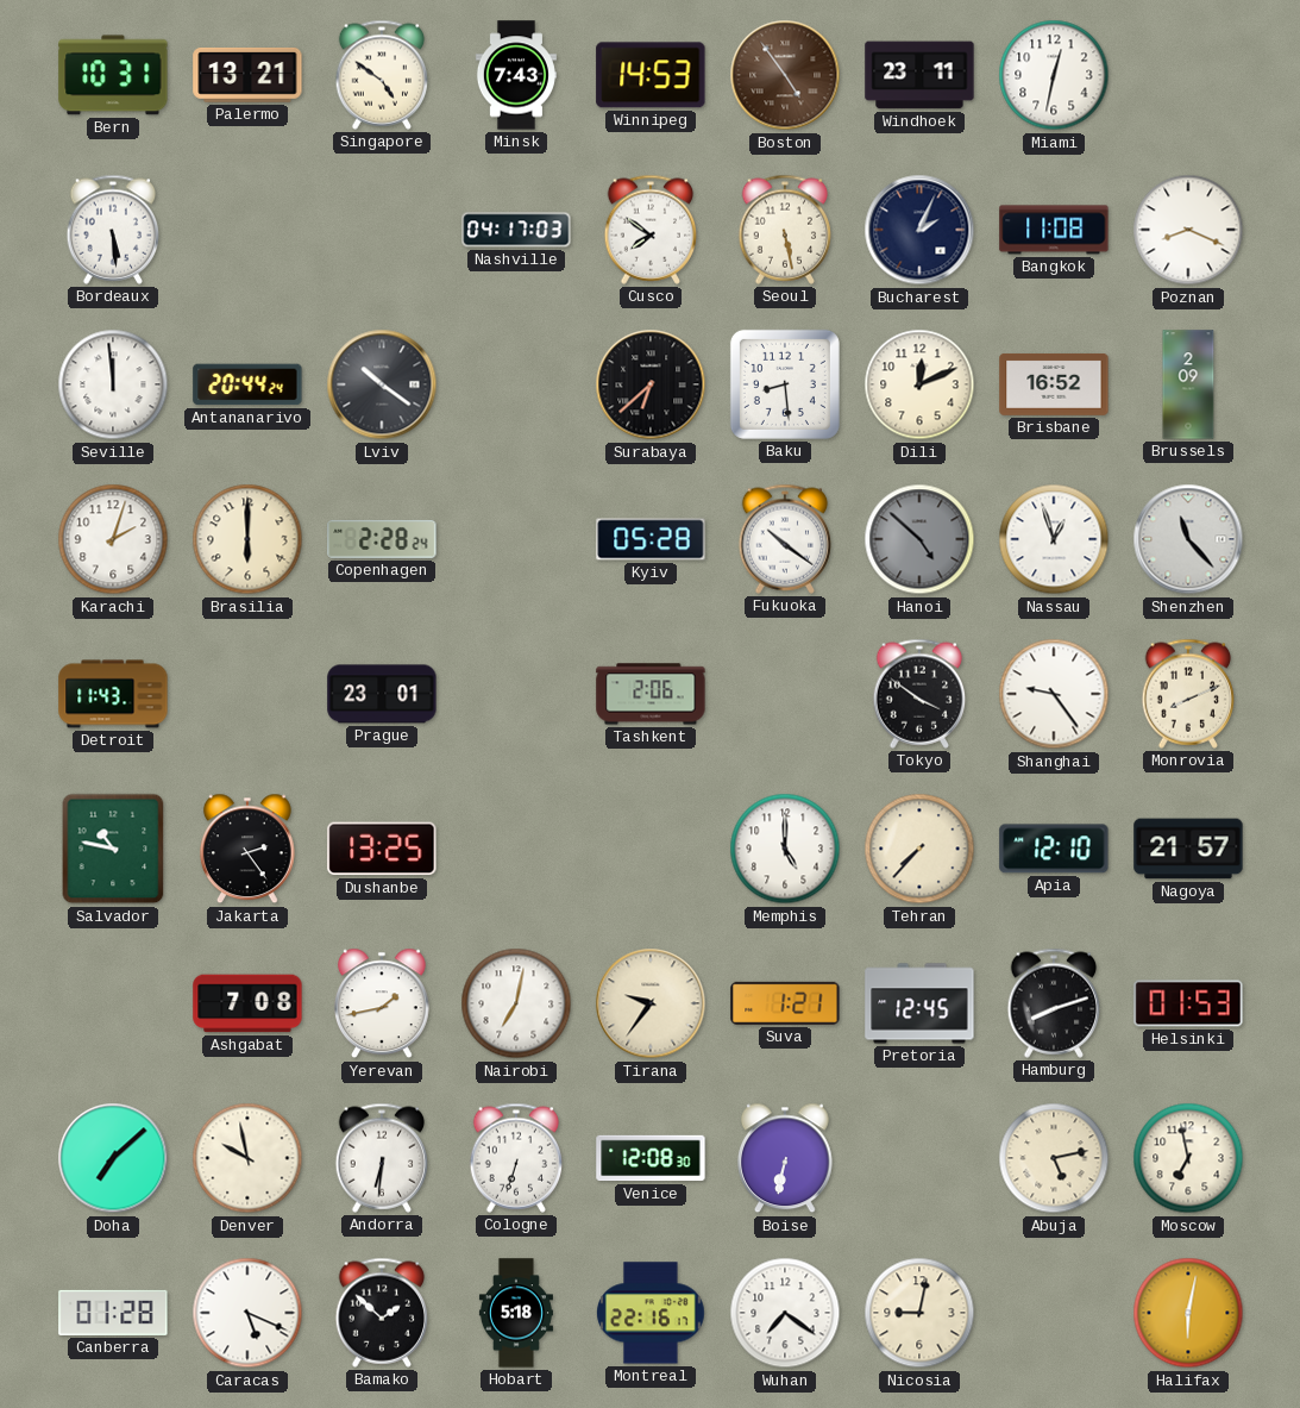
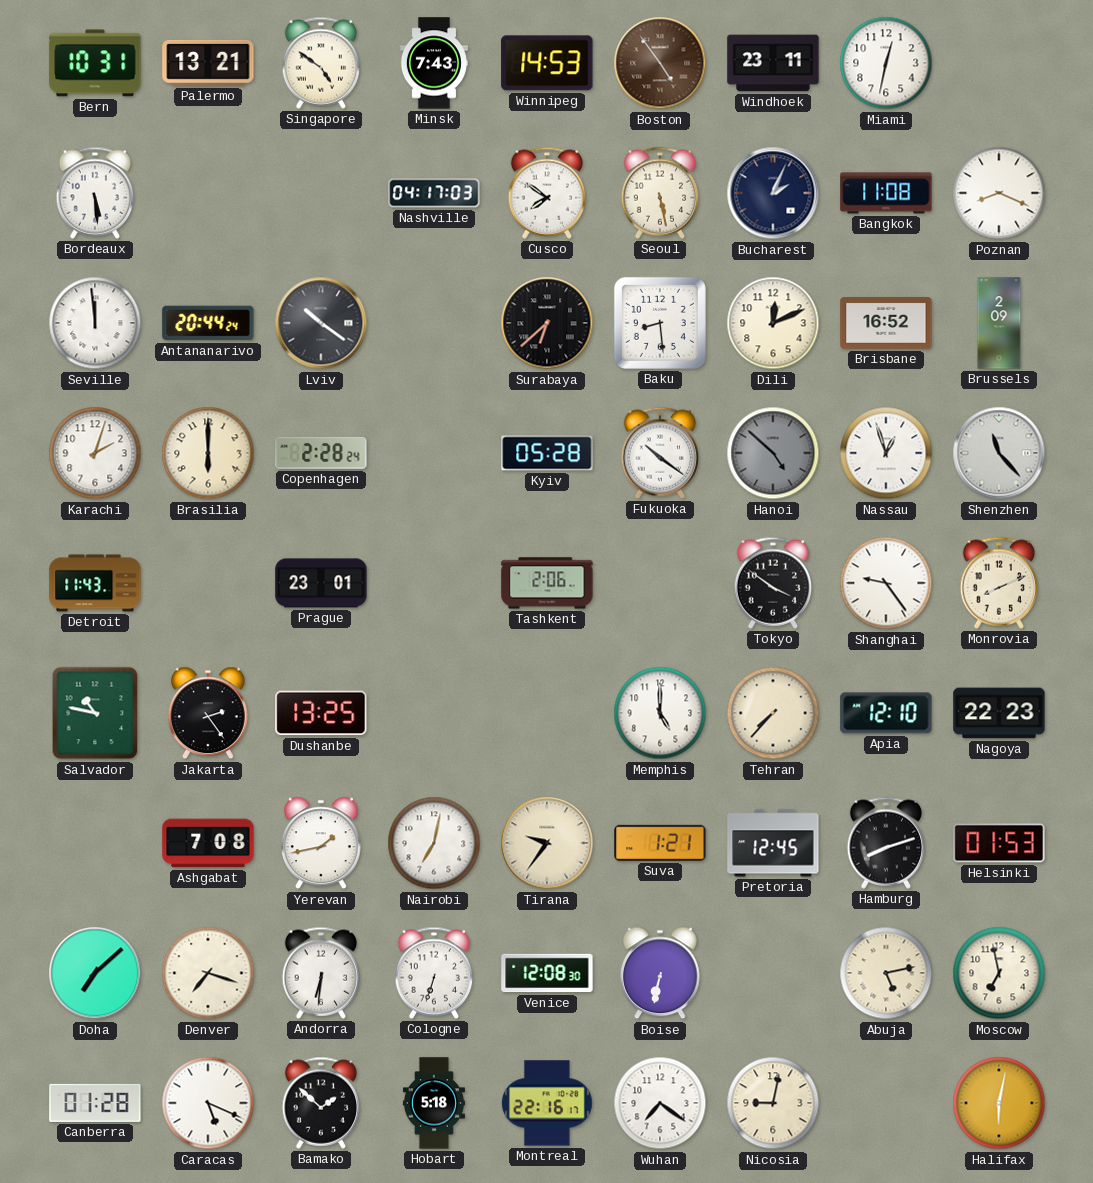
Nagoya: 21:57 -> 22:23
Denver: 9:58 -> 7:18
